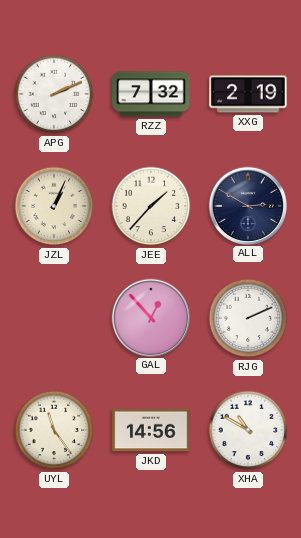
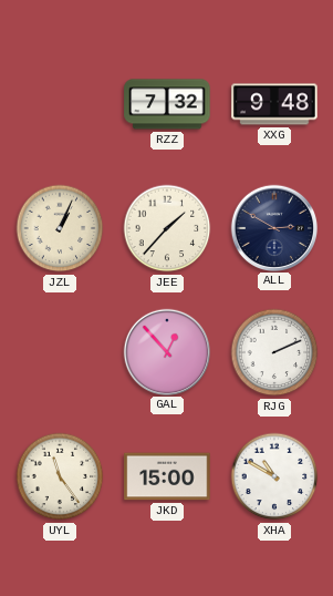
APG: 2:11 -> none
XXG: 2:19 -> 9:48
JKD: 14:56 -> 15:00
